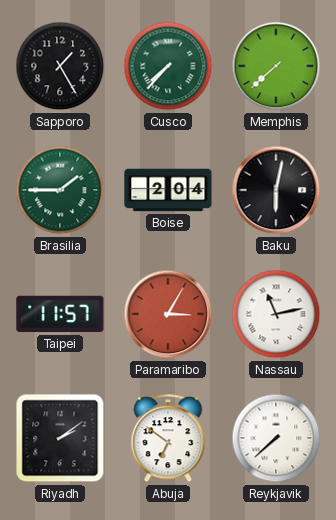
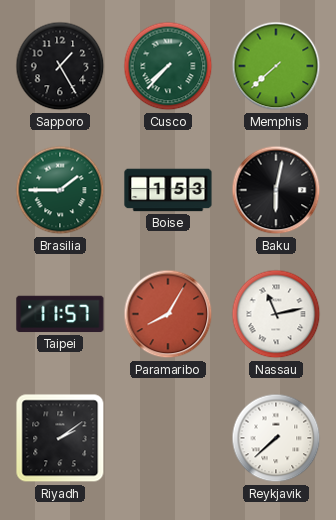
Boise: 2:04 -> 1:53
Paramaribo: 3:05 -> 8:05
Abuja: 6:51 -> none
